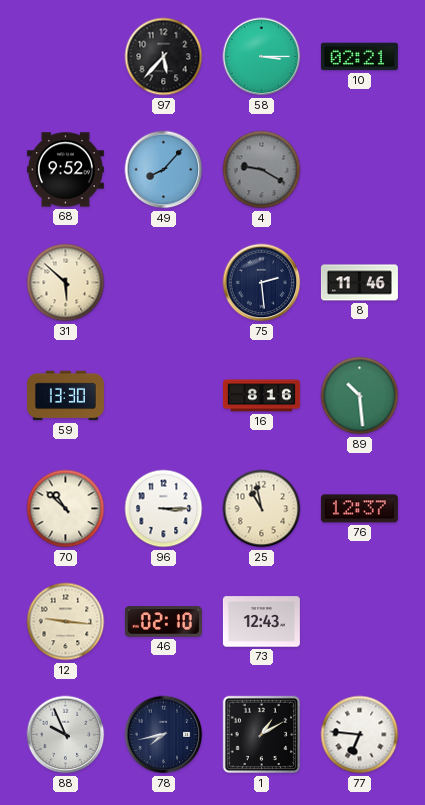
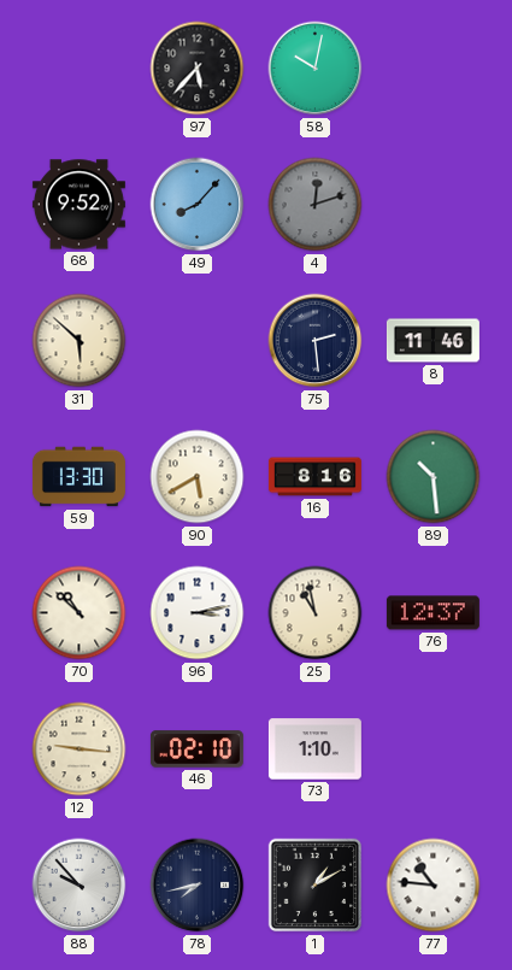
58: 3:15 -> 10:02
10: 02:21 -> none
4: 9:20 -> 12:12
90: none -> 5:40
96: 3:15 -> 3:13
73: 12:43 -> 1:10
88: 9:56 -> 9:53
77: 6:46 -> 10:46
